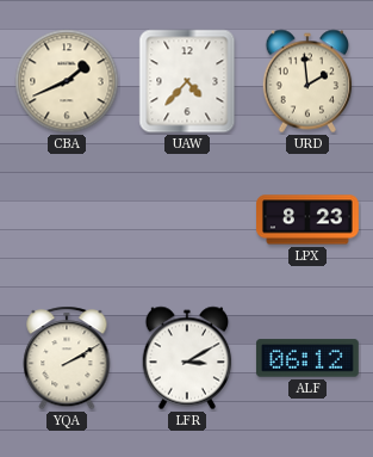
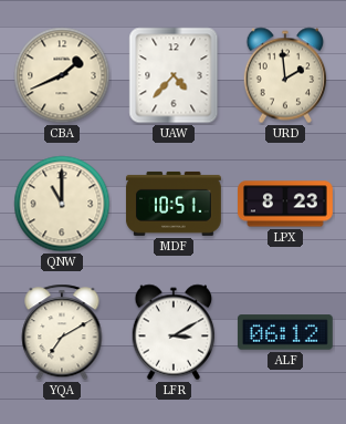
QNW: none -> 11:00
MDF: none -> 10:51
YQA: 2:10 -> 7:10
